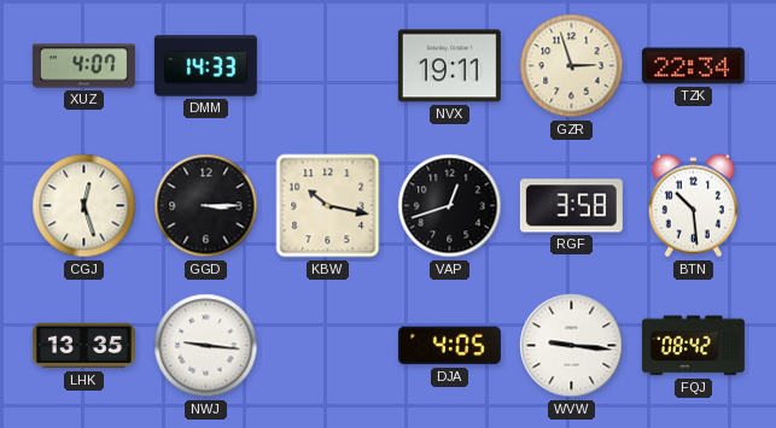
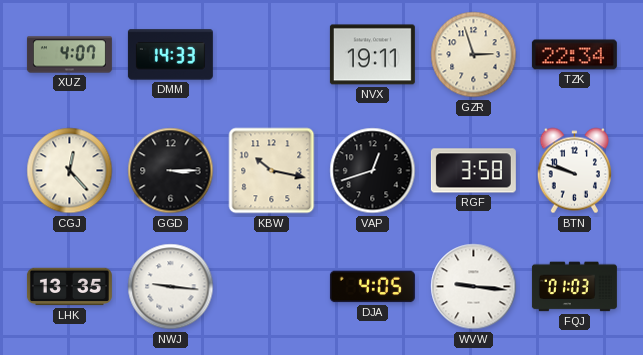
CGJ: 12:27 -> 12:23
BTN: 10:29 -> 9:48
FQJ: 08:42 -> 01:03
